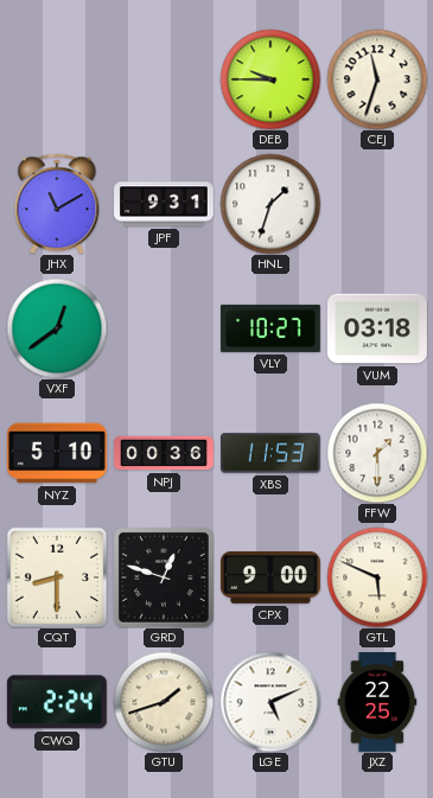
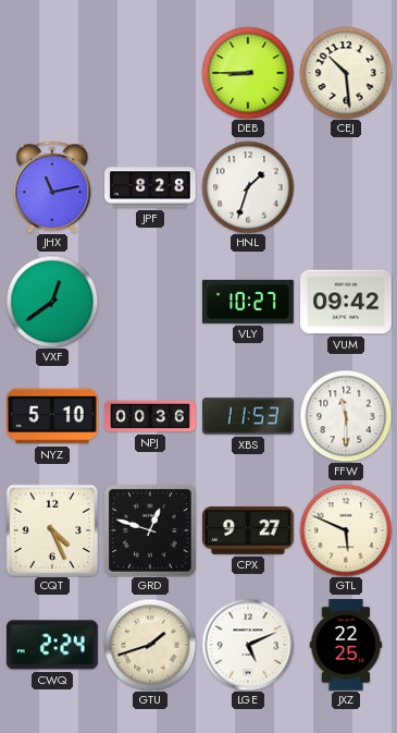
DEB: 9:45 -> 8:45
CEJ: 11:33 -> 10:29
JHX: 11:10 -> 11:13
JPF: 9:31 -> 8:28
VUM: 03:18 -> 09:42
FFW: 1:30 -> 11:30
CQT: 8:30 -> 4:26
CPX: 9:00 -> 9:27
